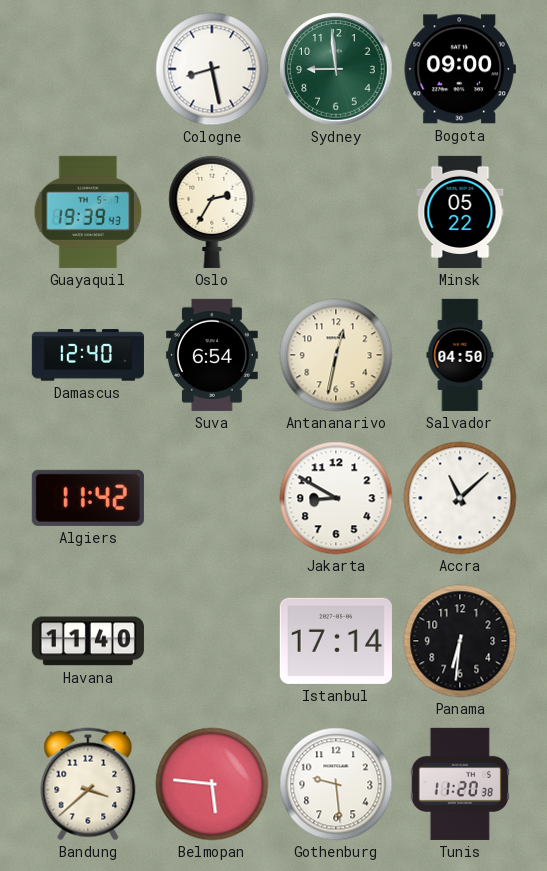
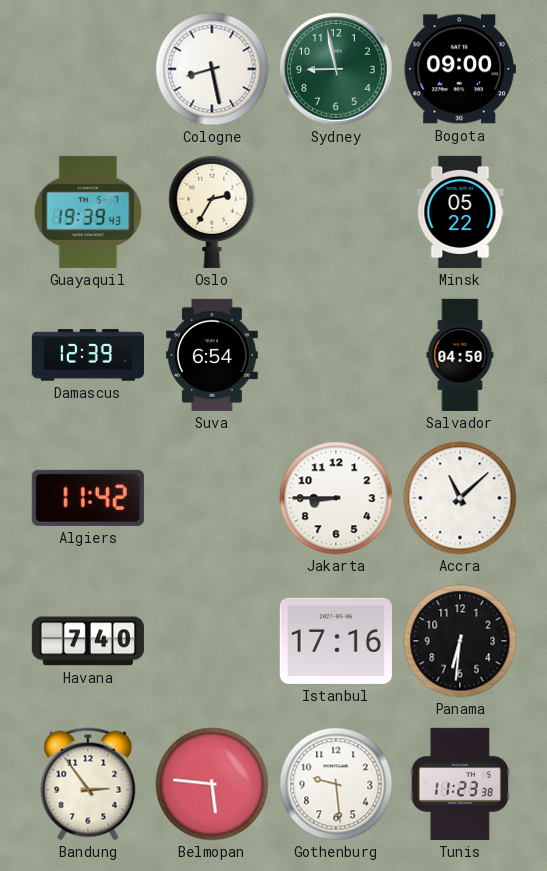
Sydney: 8:59 -> 8:58
Damascus: 12:40 -> 12:39
Antananarivo: 12:32 -> none
Jakarta: 8:50 -> 8:45
Havana: 11:40 -> 7:40
Istanbul: 17:14 -> 17:16
Bandung: 3:38 -> 2:54
Tunis: 11:20 -> 11:23
